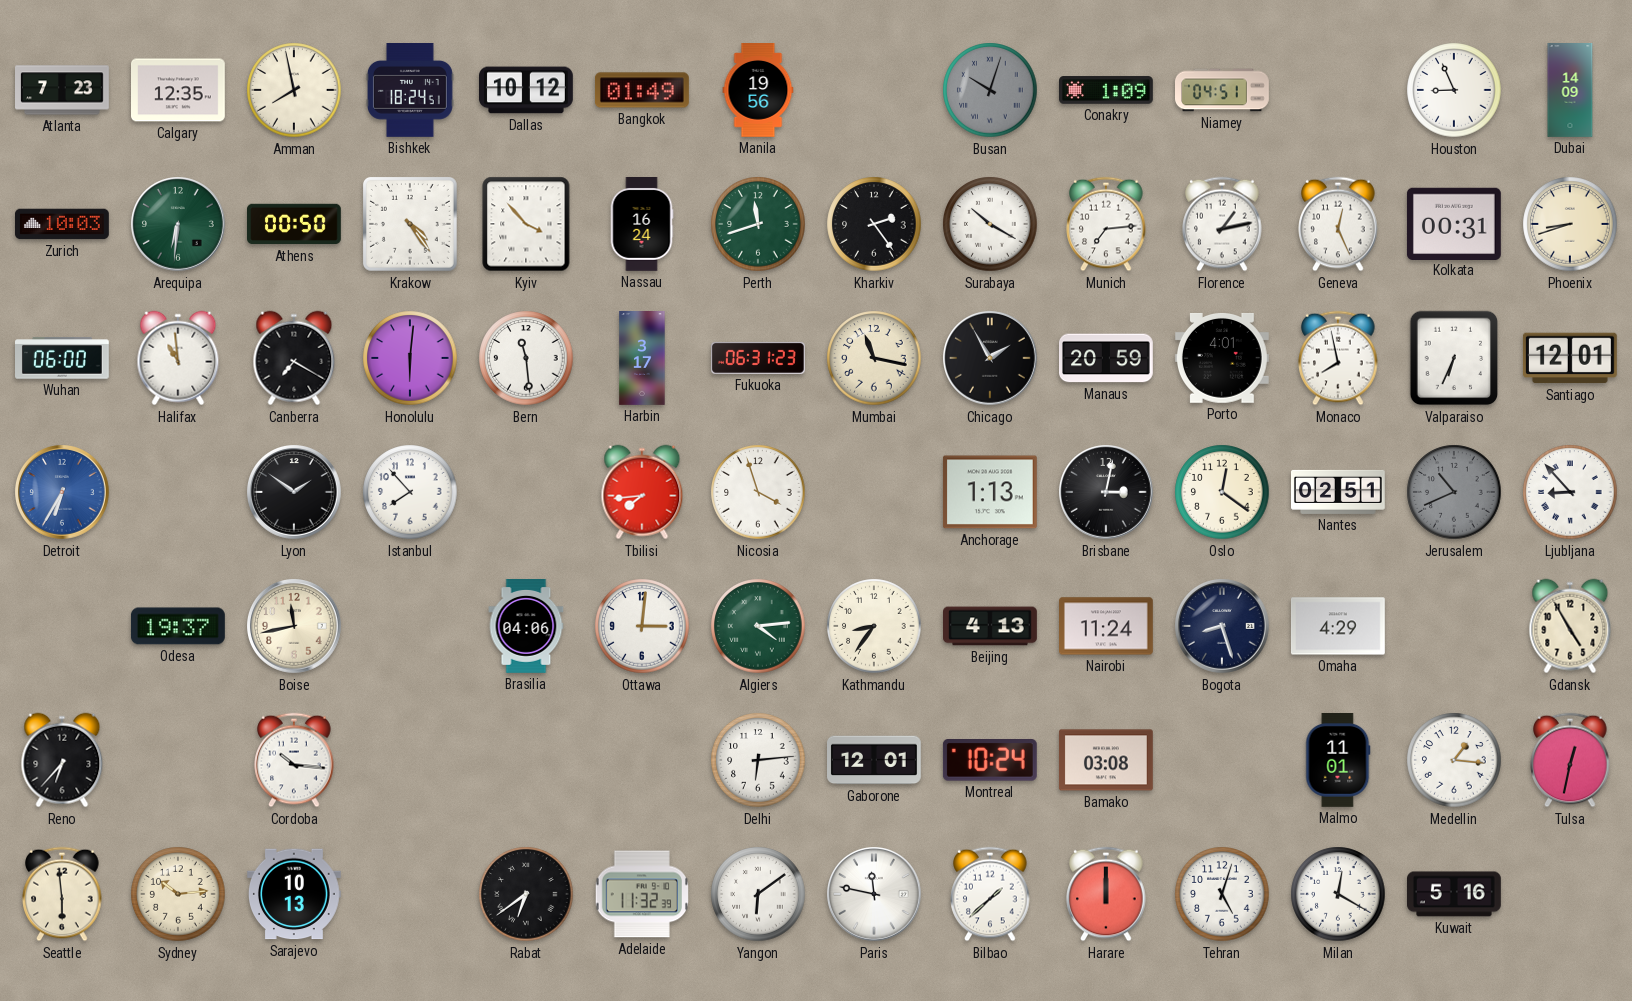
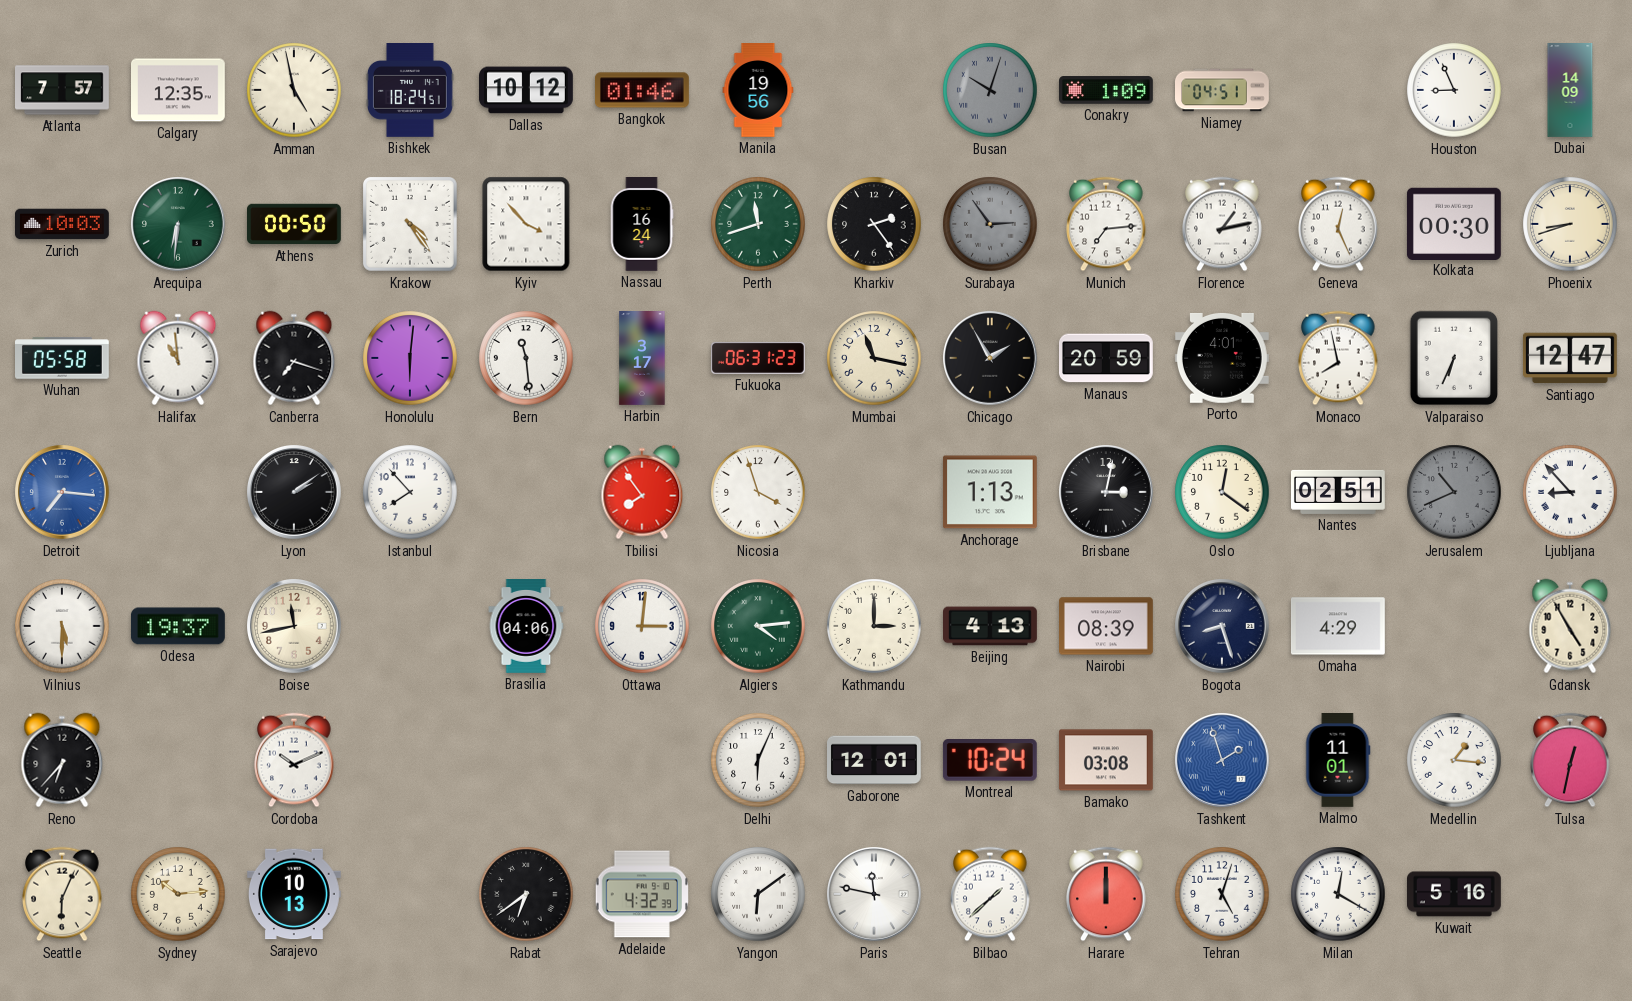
Atlanta: 7:23 -> 7:57
Amman: 7:58 -> 4:58
Bangkok: 01:49 -> 01:46
Surabaya: 10:20 -> 2:54
Surabaya dial: white -> grey
Kolkata: 00:31 -> 00:30
Wuhan: 06:00 -> 05:58
Canberra: 7:20 -> 7:18
Santiago: 12:01 -> 12:47
Detroit: 6:35 -> 7:16
Lyon: 1:51 -> 2:09
Tbilisi: 7:44 -> 7:54
Vilnius: none -> 5:30
Kathmandu: 8:36 -> 3:00
Nairobi: 11:24 -> 08:39
Cordoba: 10:16 -> 10:11
Delhi: 6:14 -> 6:04
Tashkent: none -> 1:57
Seattle: 5:59 -> 6:04
Adelaide: 11:32 -> 4:32
